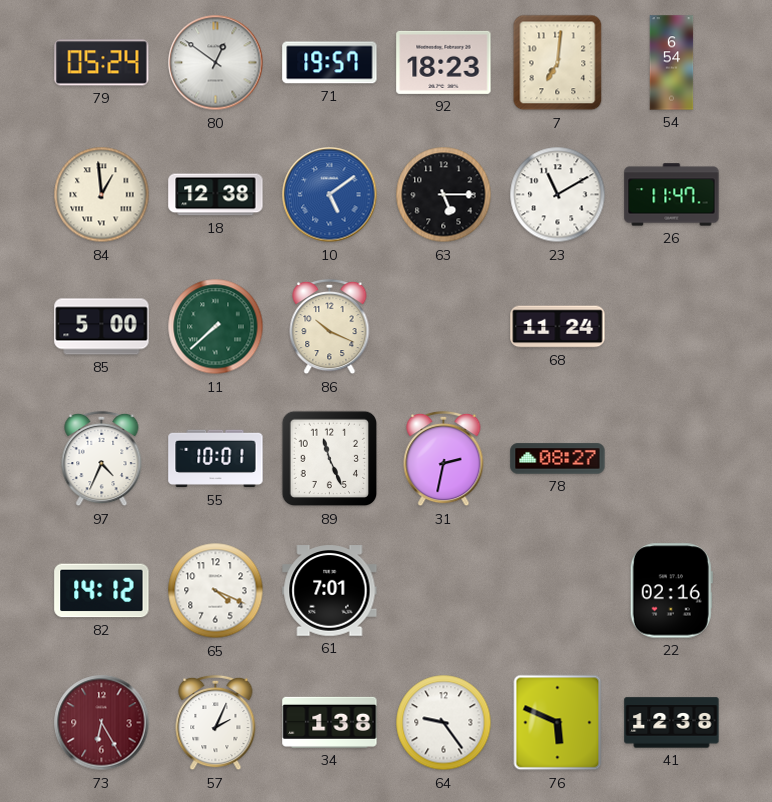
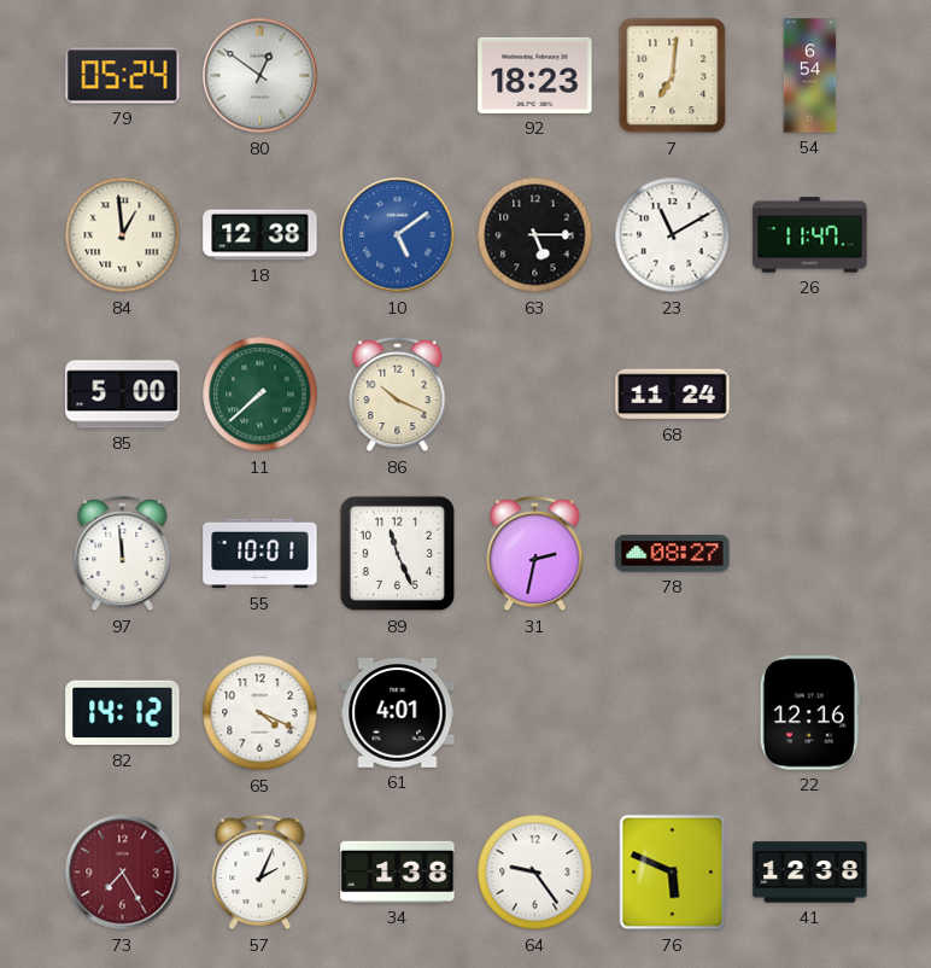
71: 19:57 -> none
97: 4:34 -> 11:59
61: 7:01 -> 4:01
22: 02:16 -> 12:16
73: 6:25 -> 7:25
